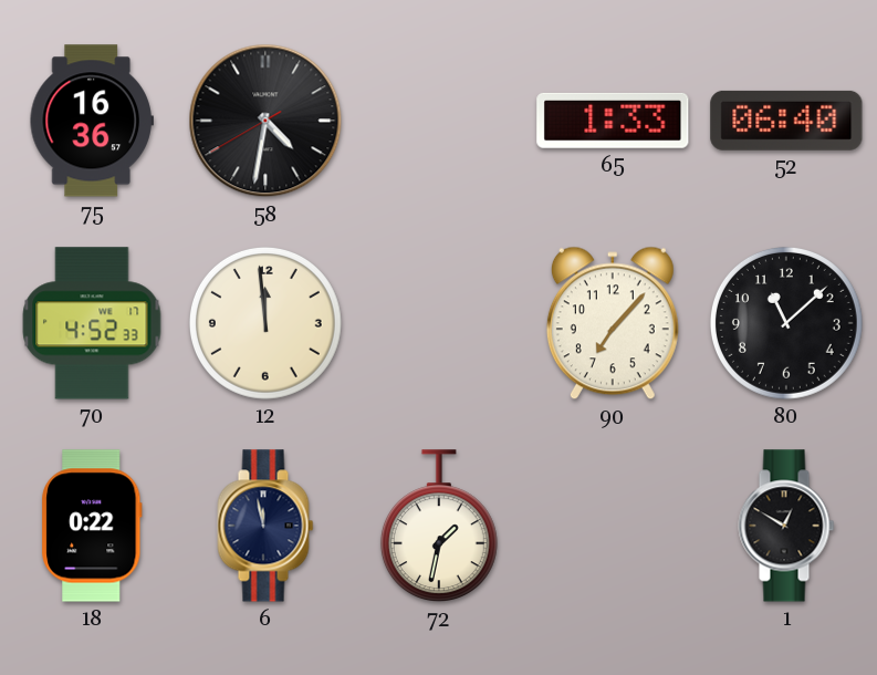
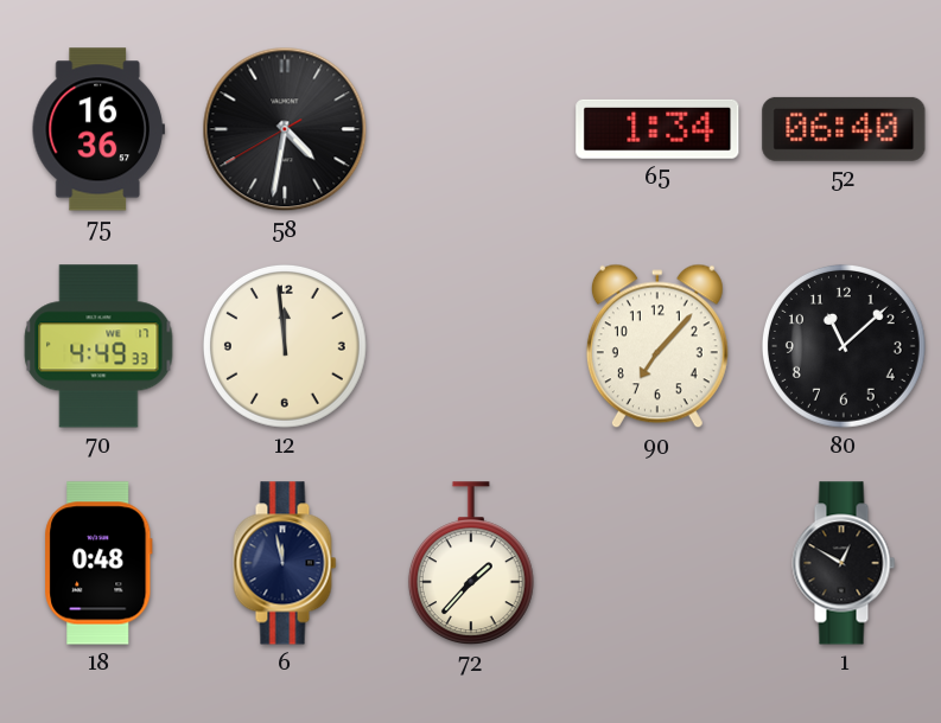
65: 1:33 -> 1:34
70: 4:52 -> 4:49
18: 0:22 -> 0:48
72: 1:32 -> 1:37
